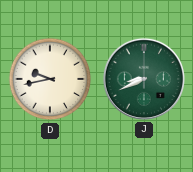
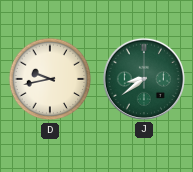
J: 8:41 -> 8:39
